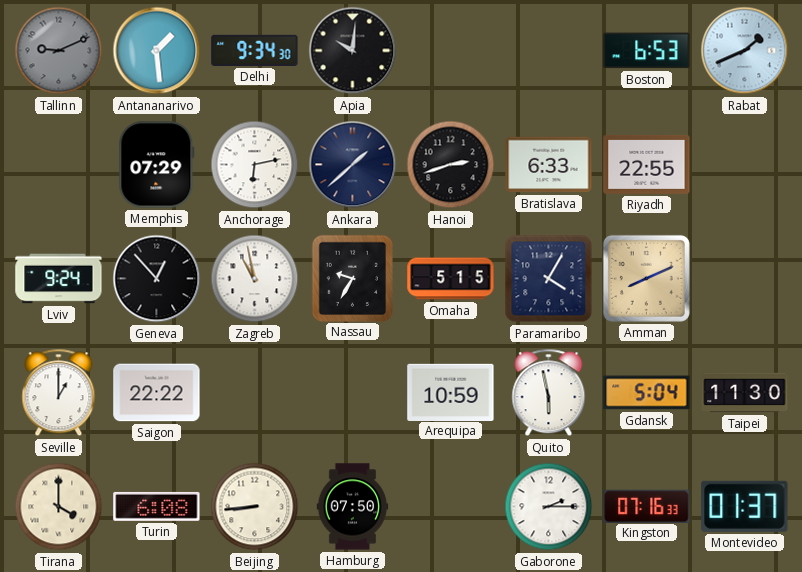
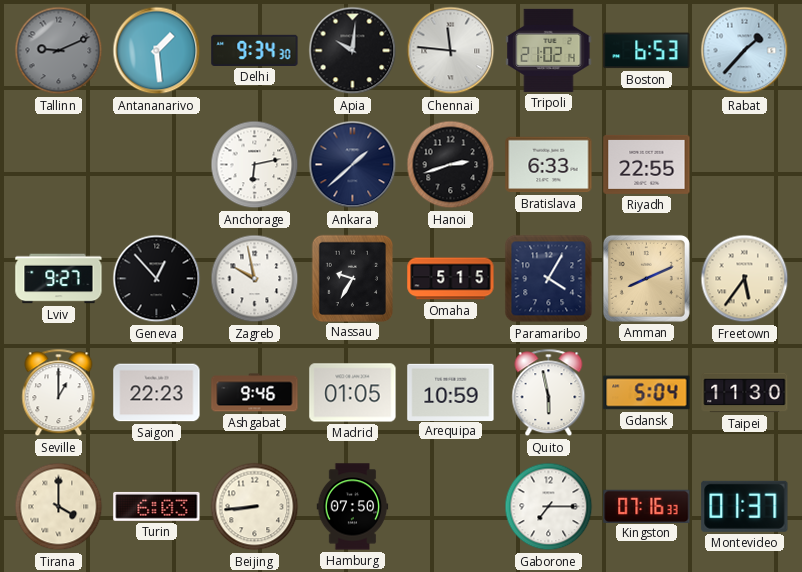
Chennai: none -> 11:46
Tripoli: none -> 21:02
Rabat: 1:41 -> 1:37
Memphis: 07:29 -> none
Lviv: 9:24 -> 9:27
Zagreb: 10:58 -> 9:58
Freetown: none -> 5:36
Saigon: 22:22 -> 22:23
Ashgabat: none -> 9:46
Madrid: none -> 01:05
Turin: 6:08 -> 6:03
Gaborone: 2:15 -> 7:15
